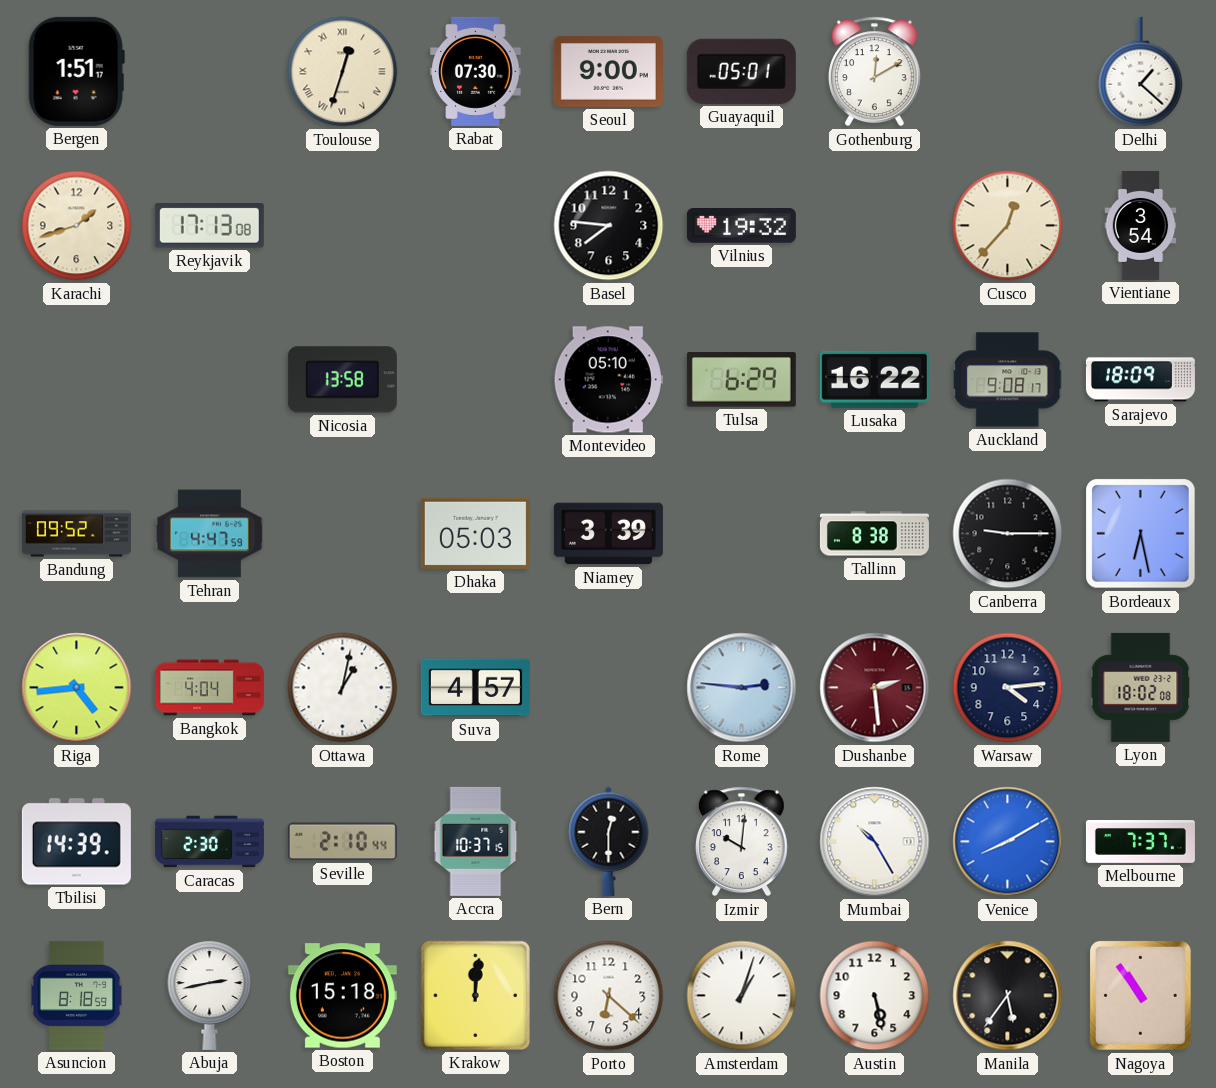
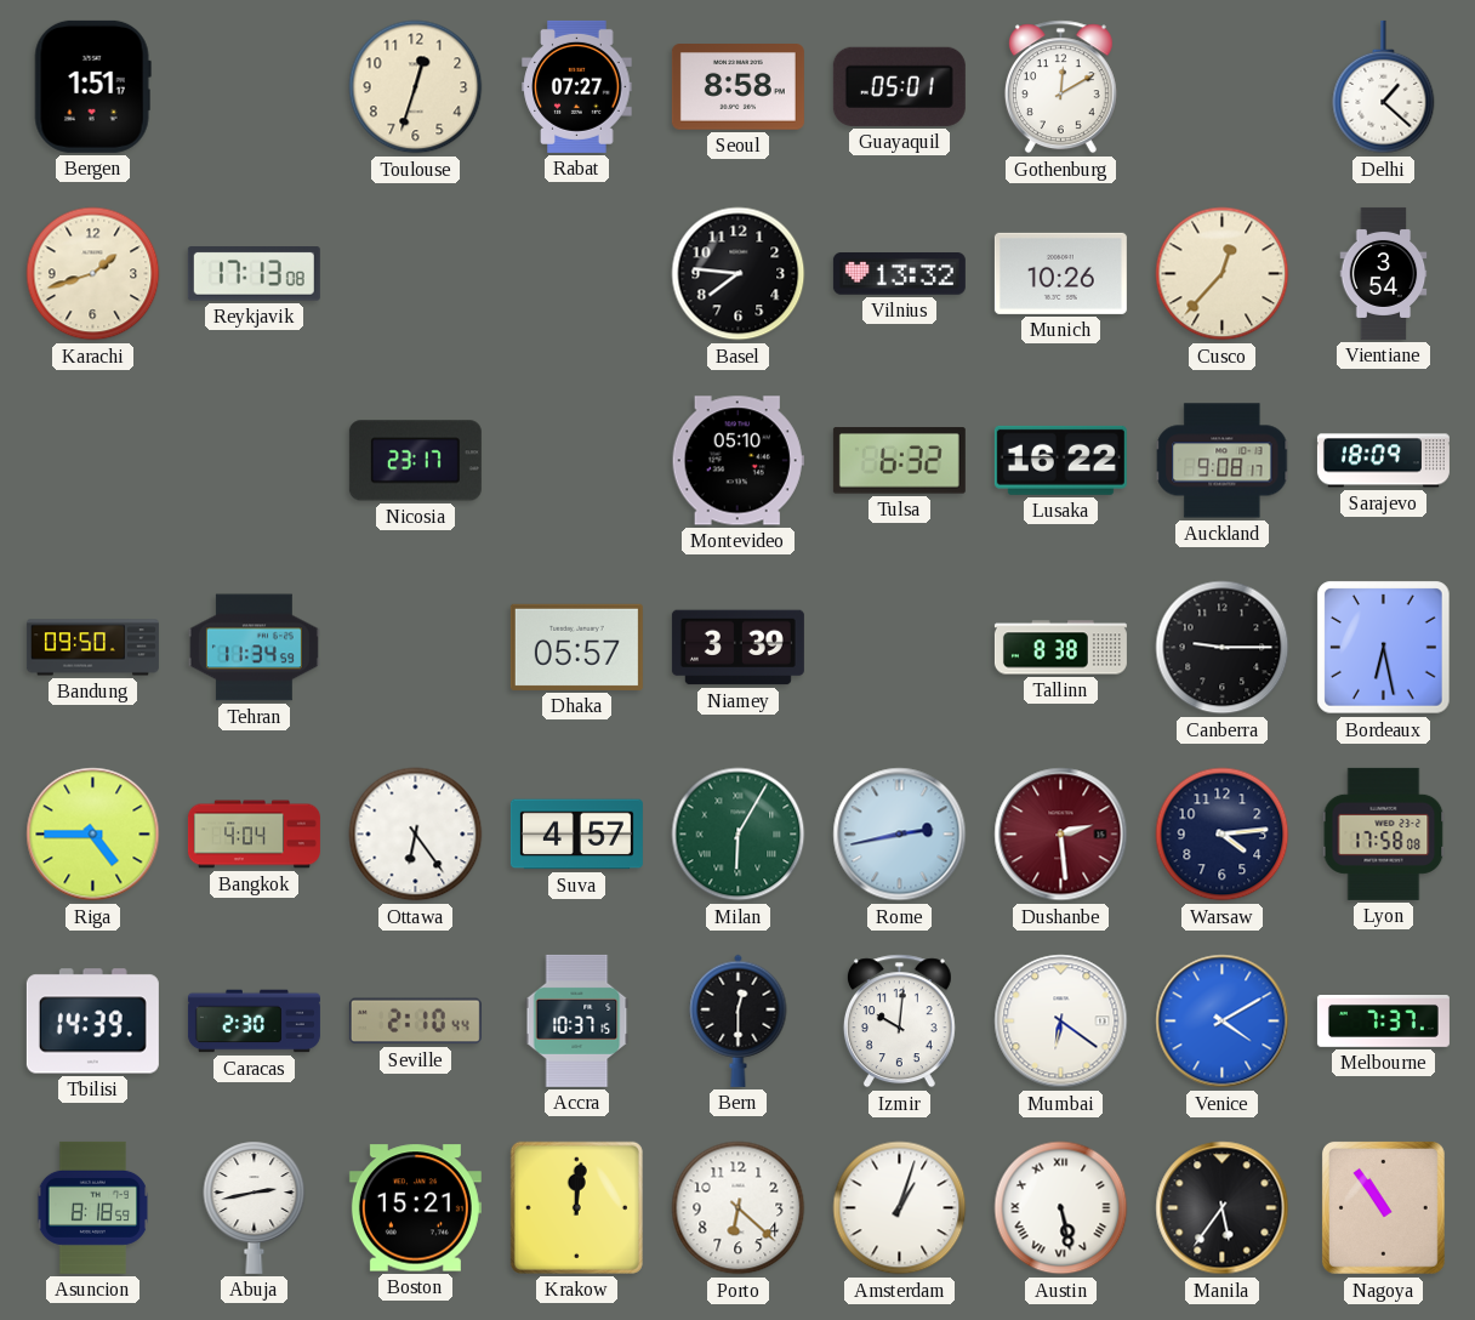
Toulouse numerals: Roman -> Arabic
Rabat: 07:30 -> 07:27
Seoul: 9:00 -> 8:58
Vilnius: 19:32 -> 13:32
Munich: none -> 10:26
Nicosia: 13:58 -> 23:17
Tulsa: 6:29 -> 6:32
Bandung: 09:52 -> 09:50
Tehran: 4:47 -> 11:34
Dhaka: 05:03 -> 05:57
Riga: 4:44 -> 4:45
Ottawa: 1:02 -> 6:24
Milan: none -> 6:05
Rome: 2:46 -> 2:43
Lyon: 18:02 -> 17:58
Mumbai: 10:25 -> 6:21
Venice: 8:10 -> 4:10
Boston: 15:18 -> 15:21
Austin numerals: Arabic -> Roman
